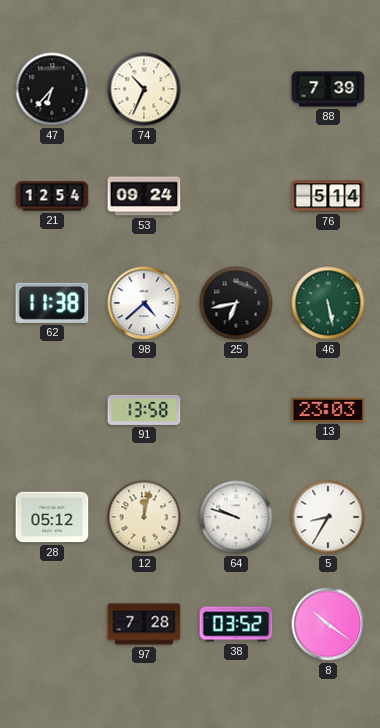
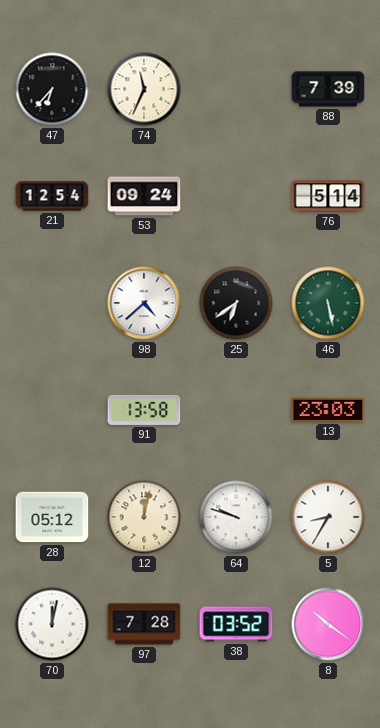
74: 10:34 -> 11:34
62: 11:38 -> none
25: 6:43 -> 6:39
70: none -> 12:02
